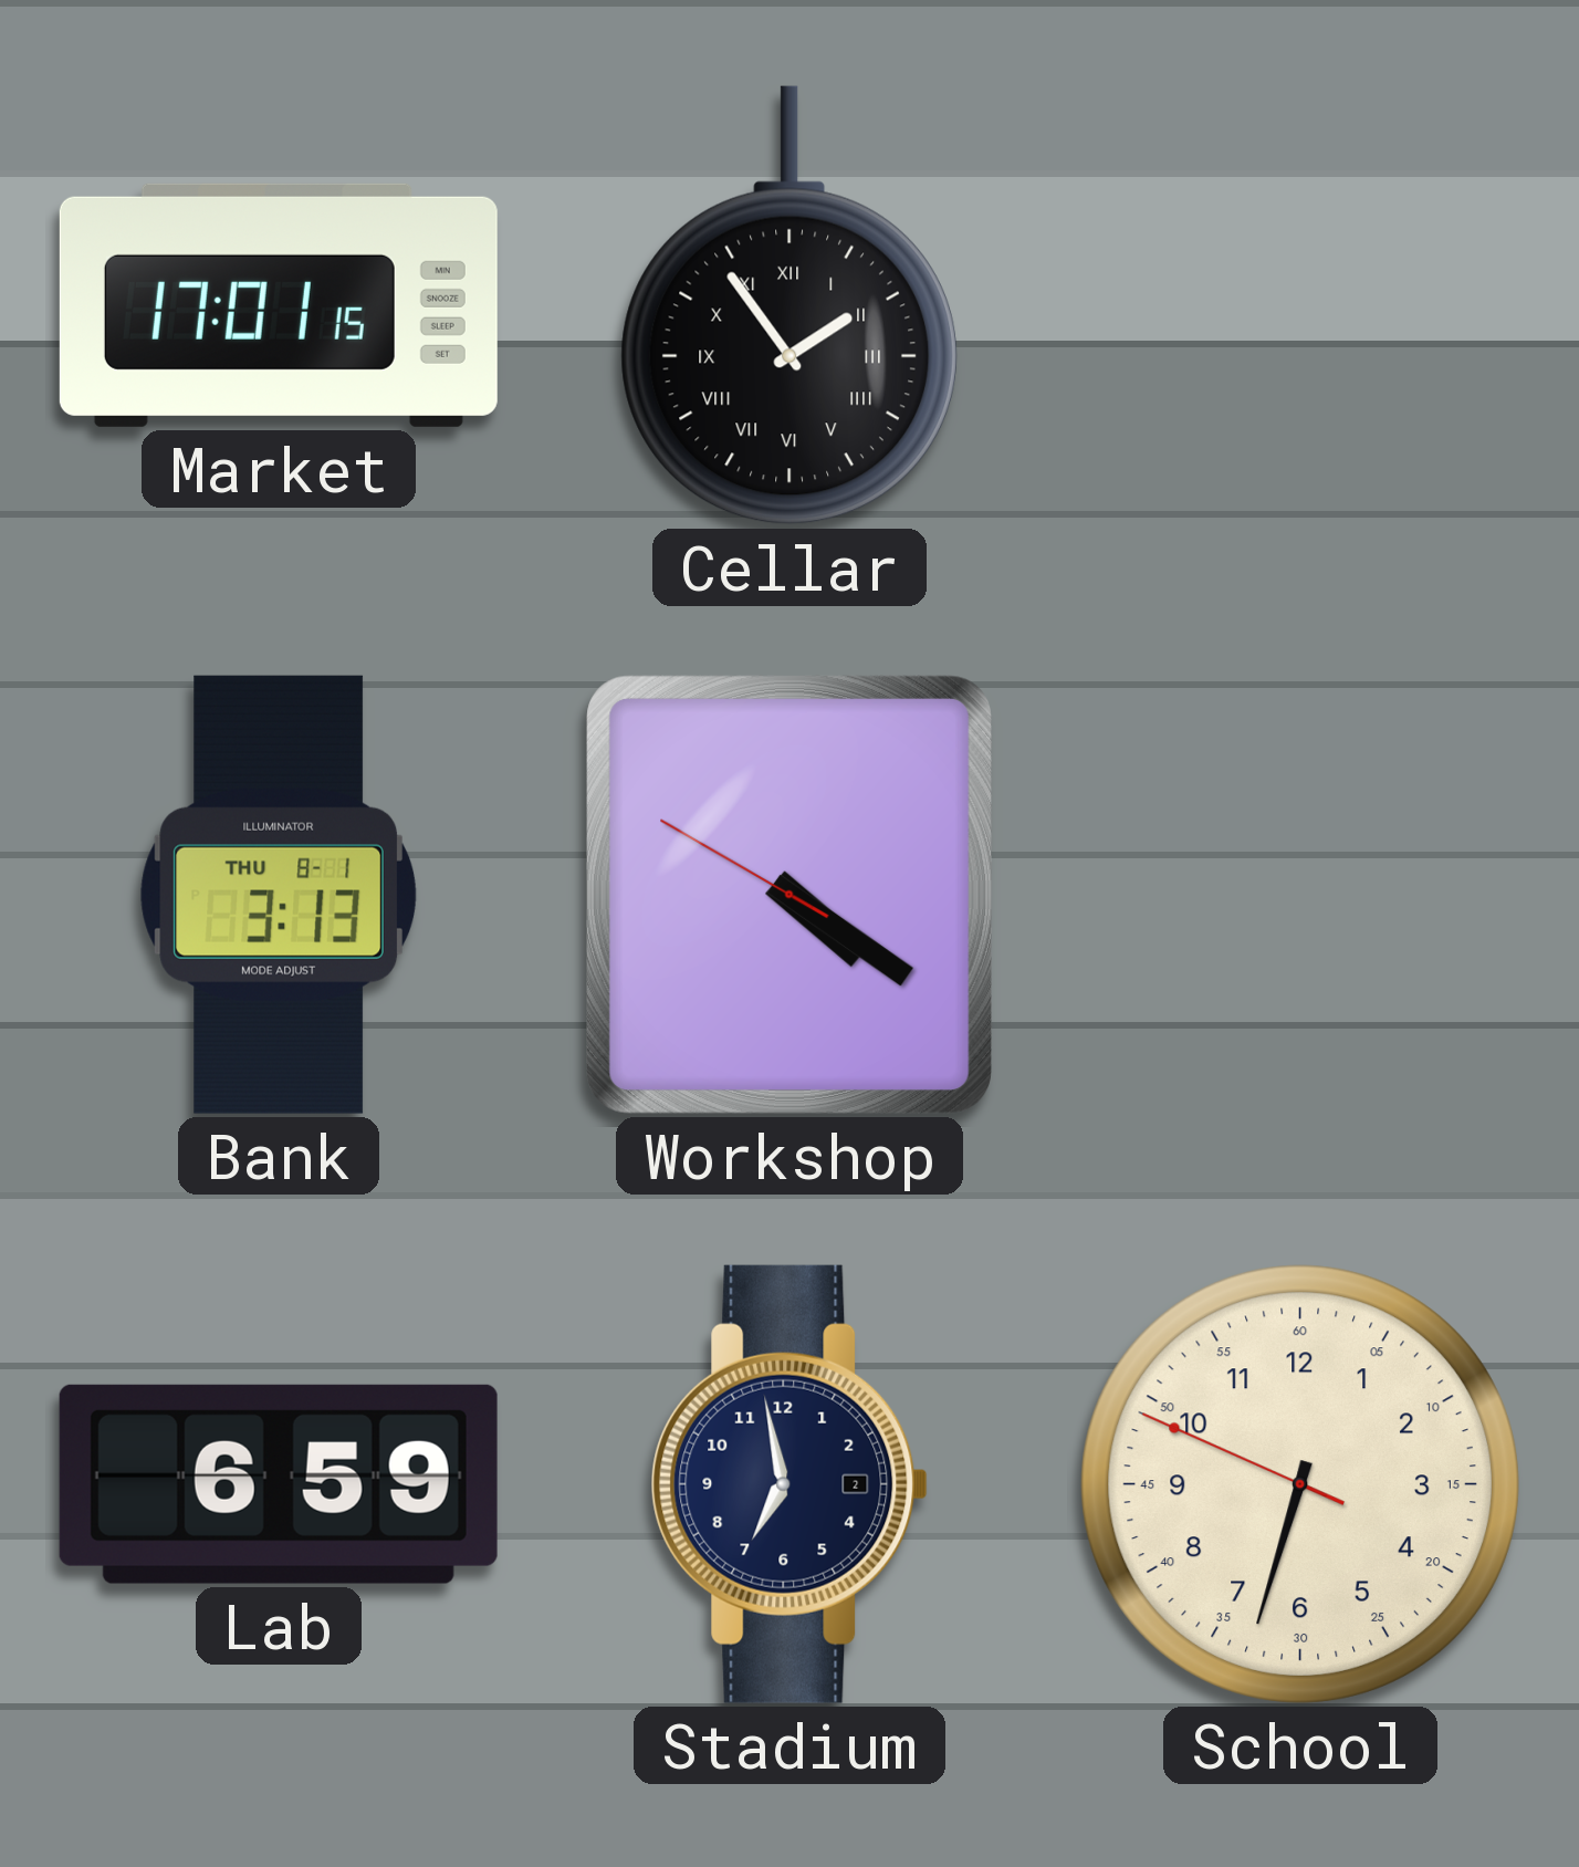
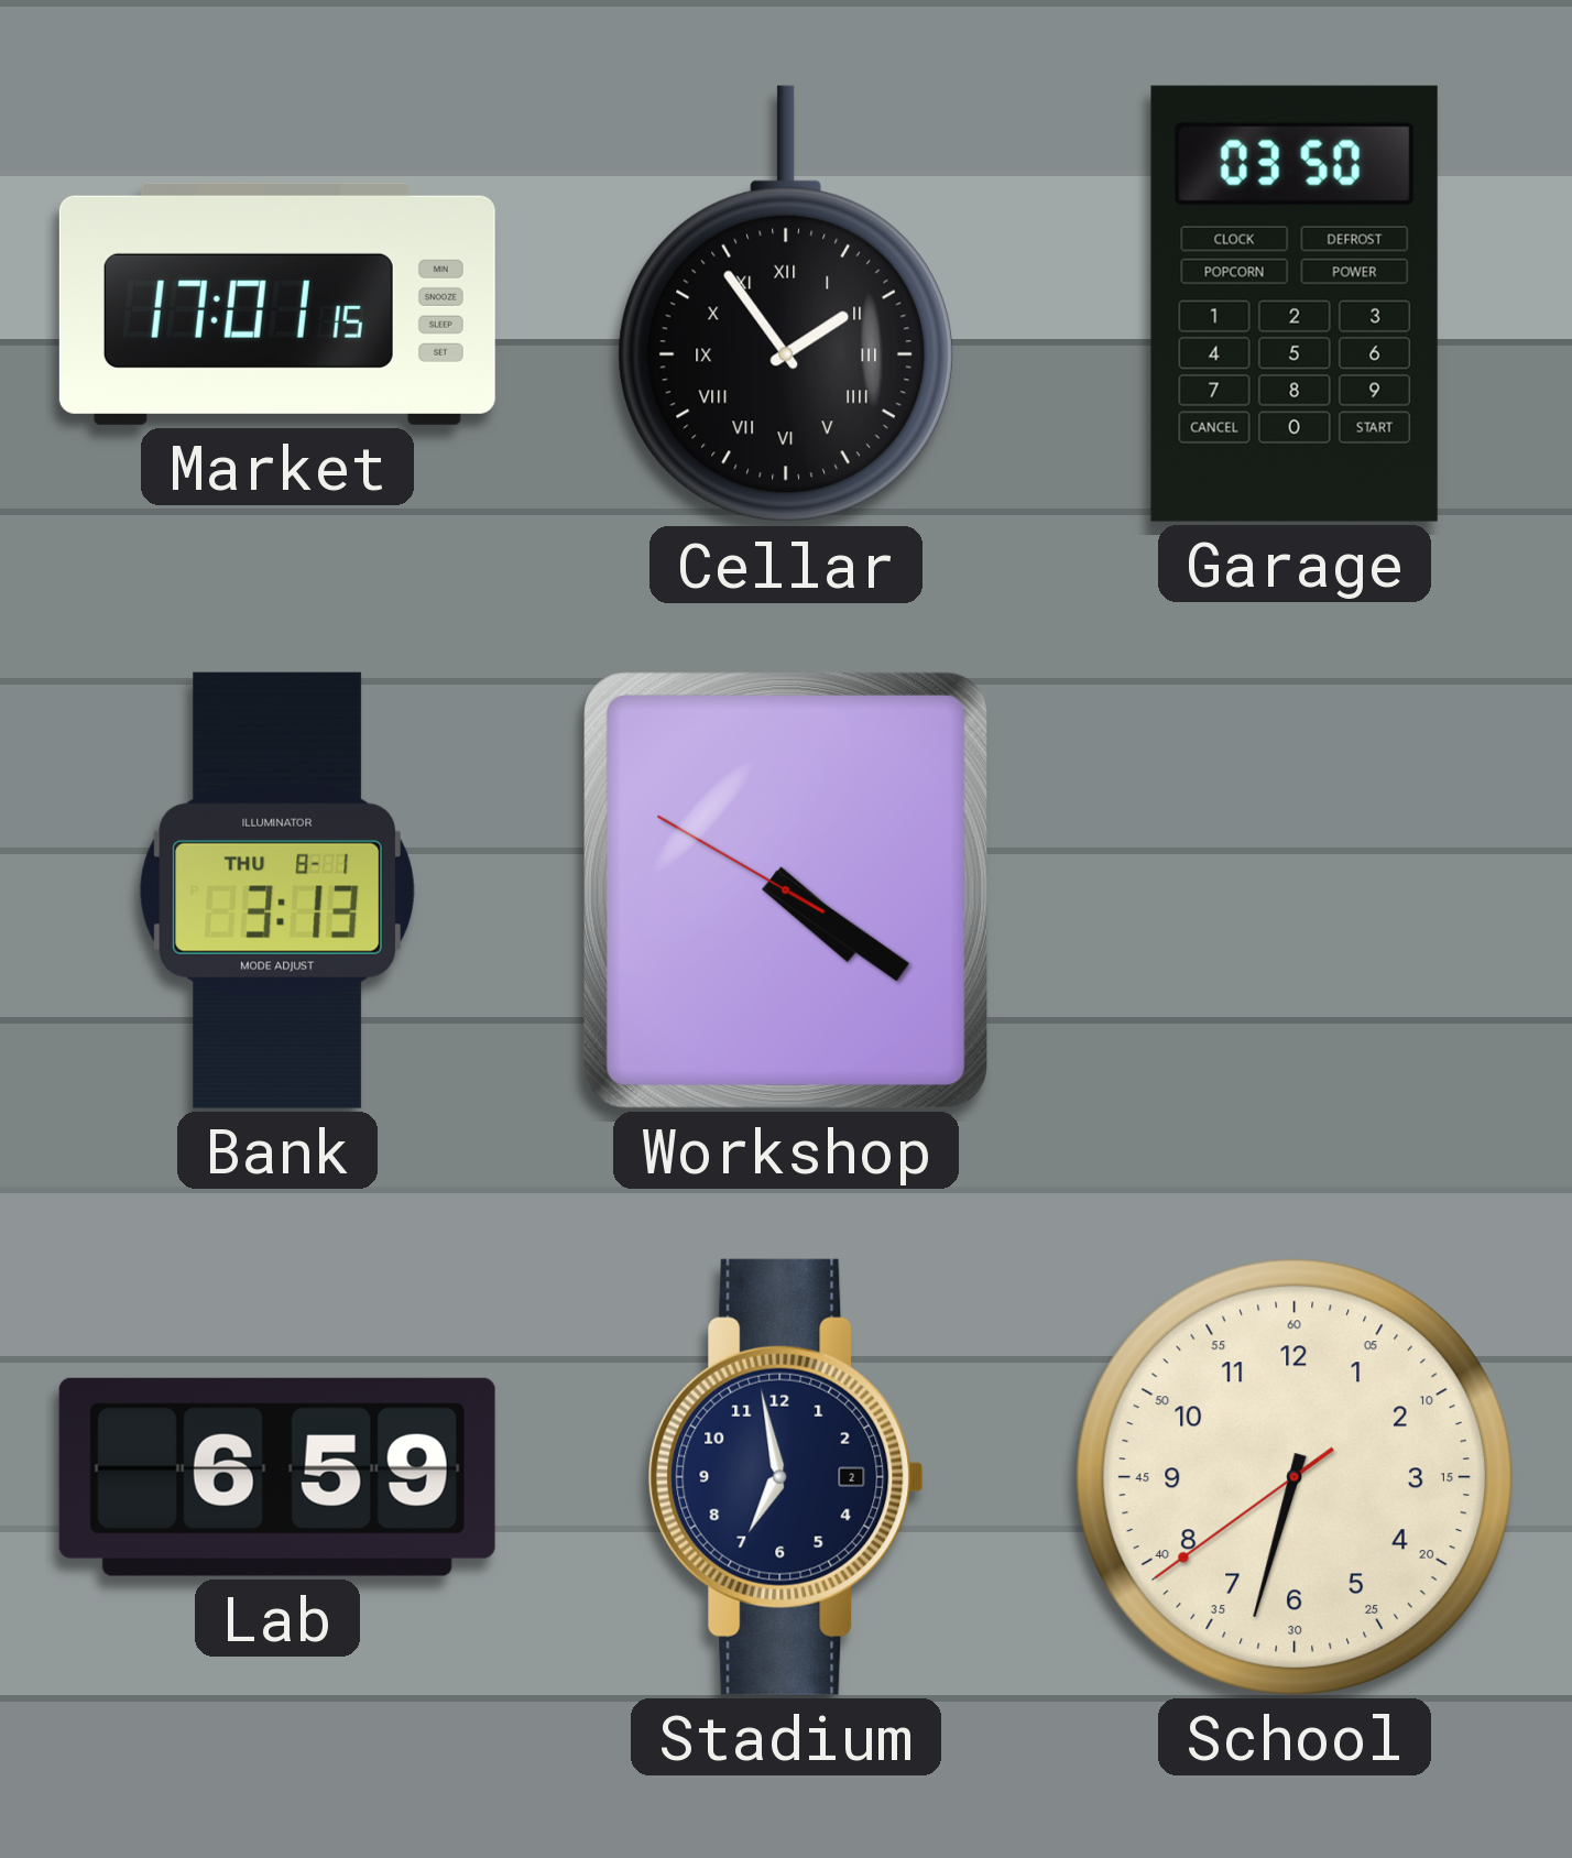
Garage: none -> 03:50
School: 6:32:49 -> 6:32:39
